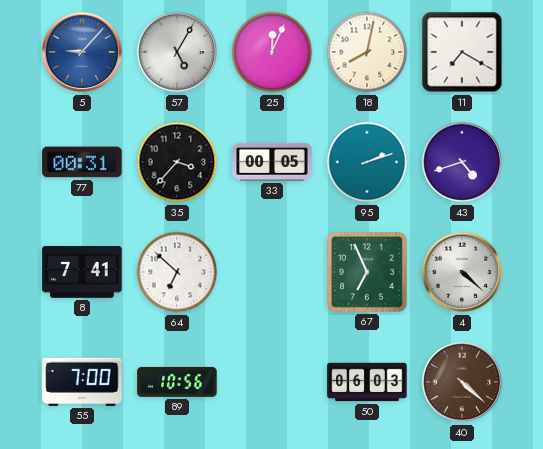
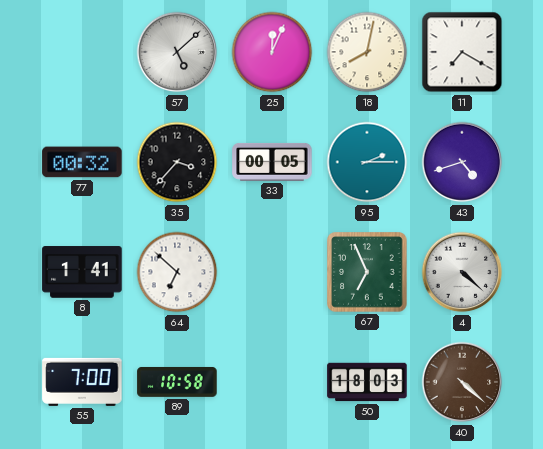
5: 9:07 -> none
57: 5:05 -> 5:08
77: 00:31 -> 00:32
95: 2:12 -> 2:15
8: 7:41 -> 1:41
89: 10:56 -> 10:58
50: 06:03 -> 18:03
